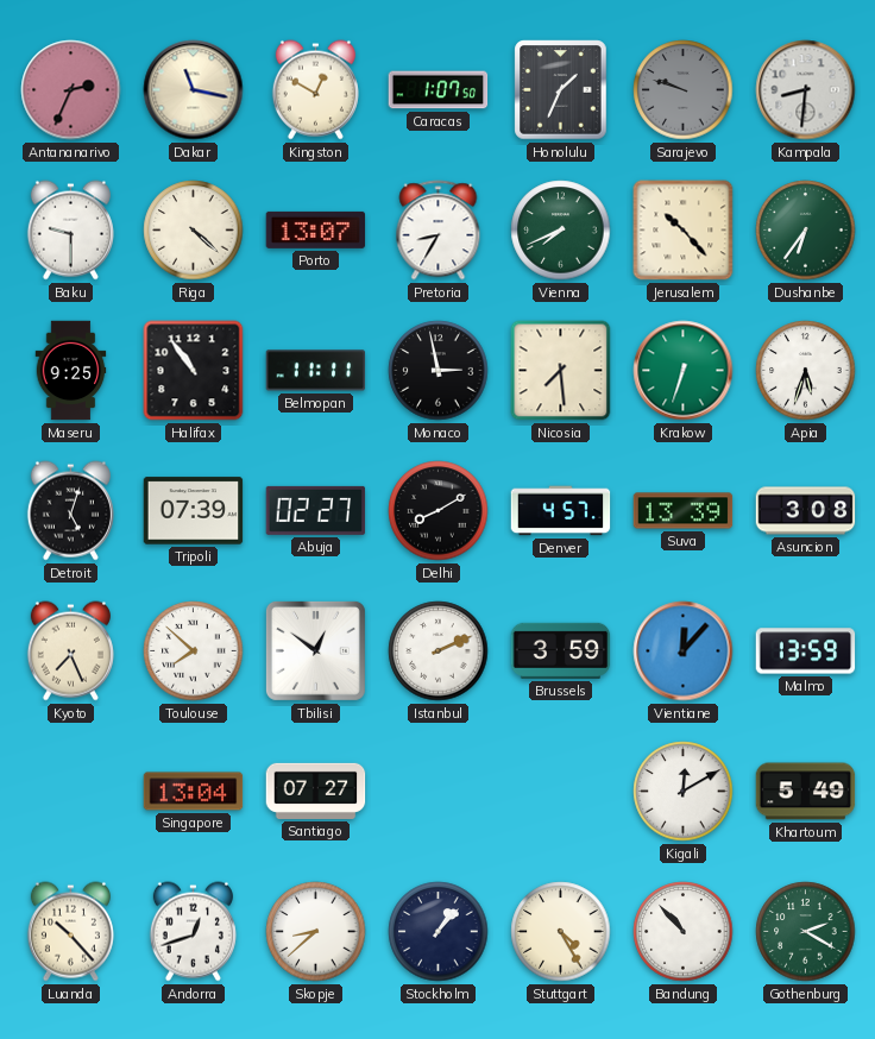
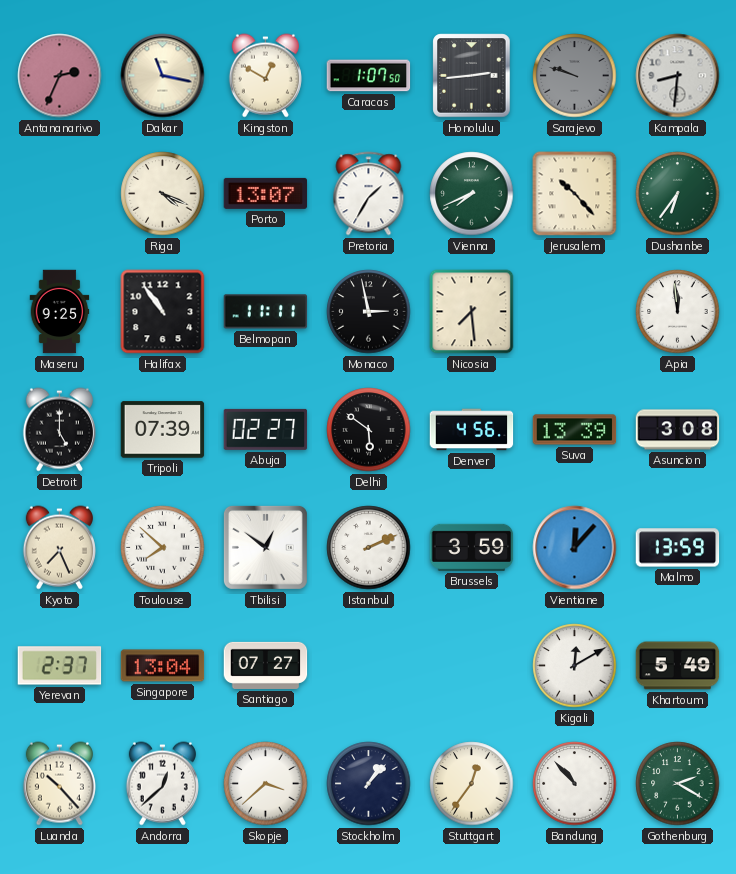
Honolulu: 1:34 -> 2:44
Baku: 9:30 -> none
Riga: 4:22 -> 4:19
Pretoria: 8:35 -> 1:35
Krakow: 6:33 -> none
Apia: 5:33 -> 11:59
Detroit: 5:03 -> 5:00
Delhi: 8:10 -> 5:51
Denver: 4:57 -> 4:56
Yerevan: none -> 2:37
Andorra: 12:42 -> 12:38
Skopje: 8:38 -> 3:38
Stuttgart: 4:25 -> 12:36
